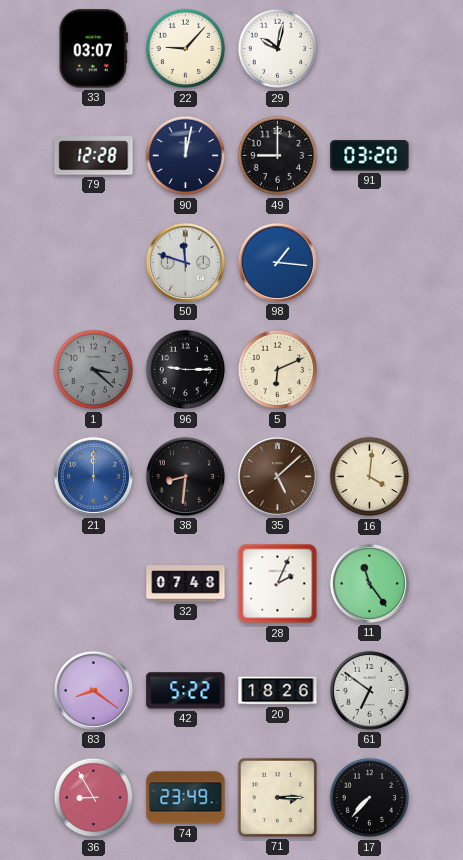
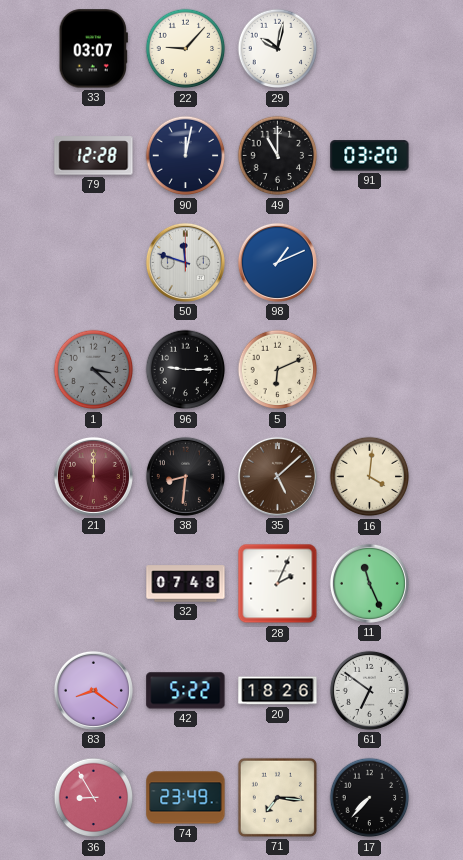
49: 9:00 -> 11:00
98: 1:16 -> 1:11
21 dial: blue -> burgundy
11: 11:24 -> 11:26
71: 3:15 -> 7:16
